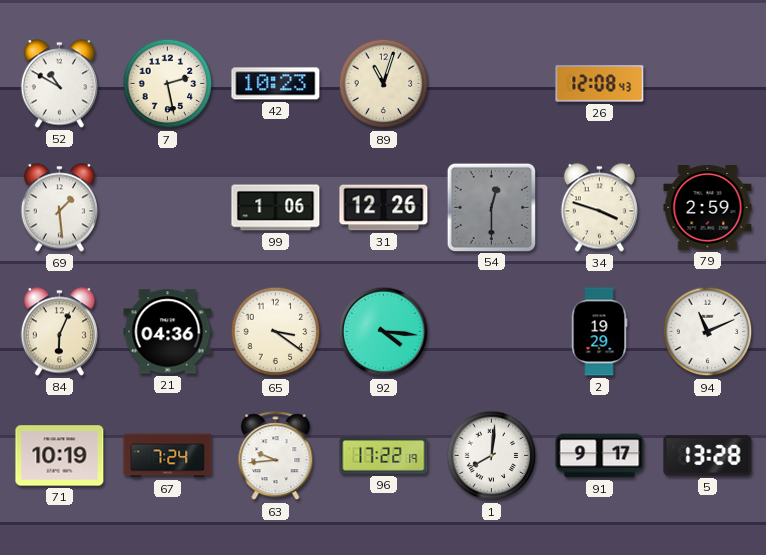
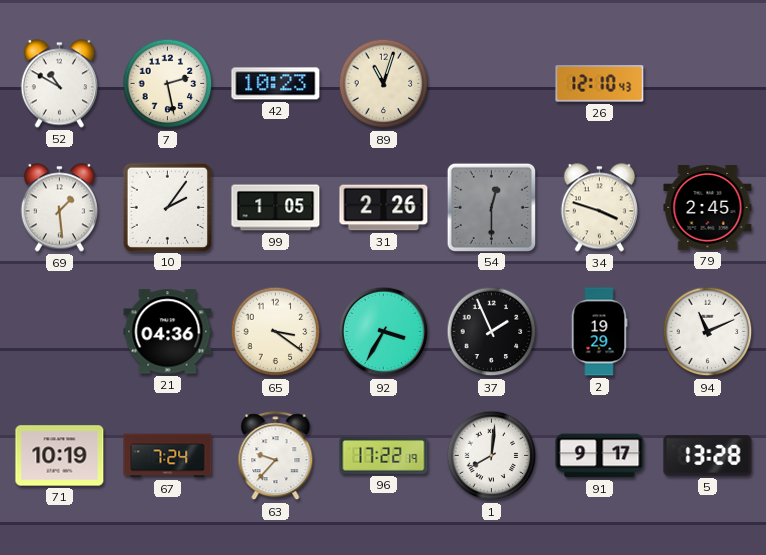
26: 12:08 -> 12:10
10: none -> 2:06
99: 1:06 -> 1:05
31: 12:26 -> 2:26
79: 2:59 -> 2:45
84: 6:04 -> none
92: 4:16 -> 3:35
37: none -> 1:56
63: 9:44 -> 9:37
